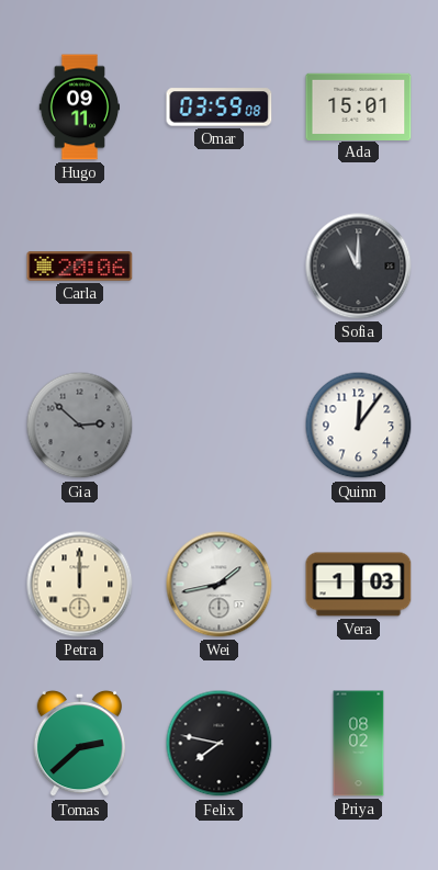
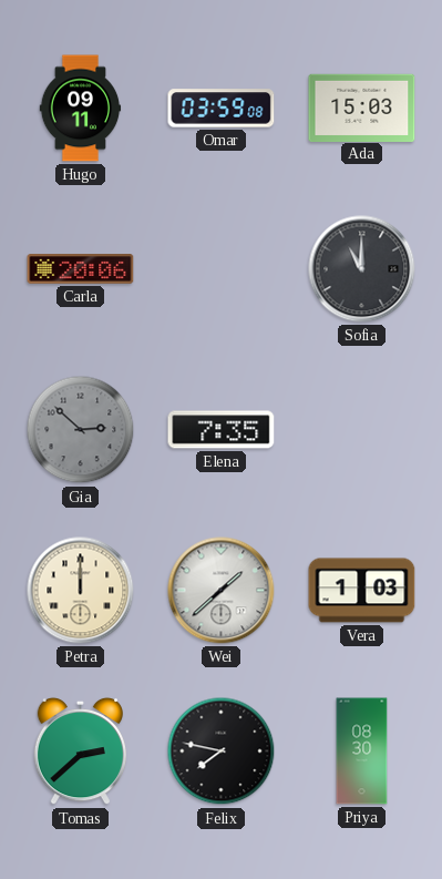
Ada: 15:01 -> 15:03
Elena: none -> 7:35
Quinn: 12:06 -> none
Wei: 1:43 -> 1:38
Priya: 08:02 -> 08:30
